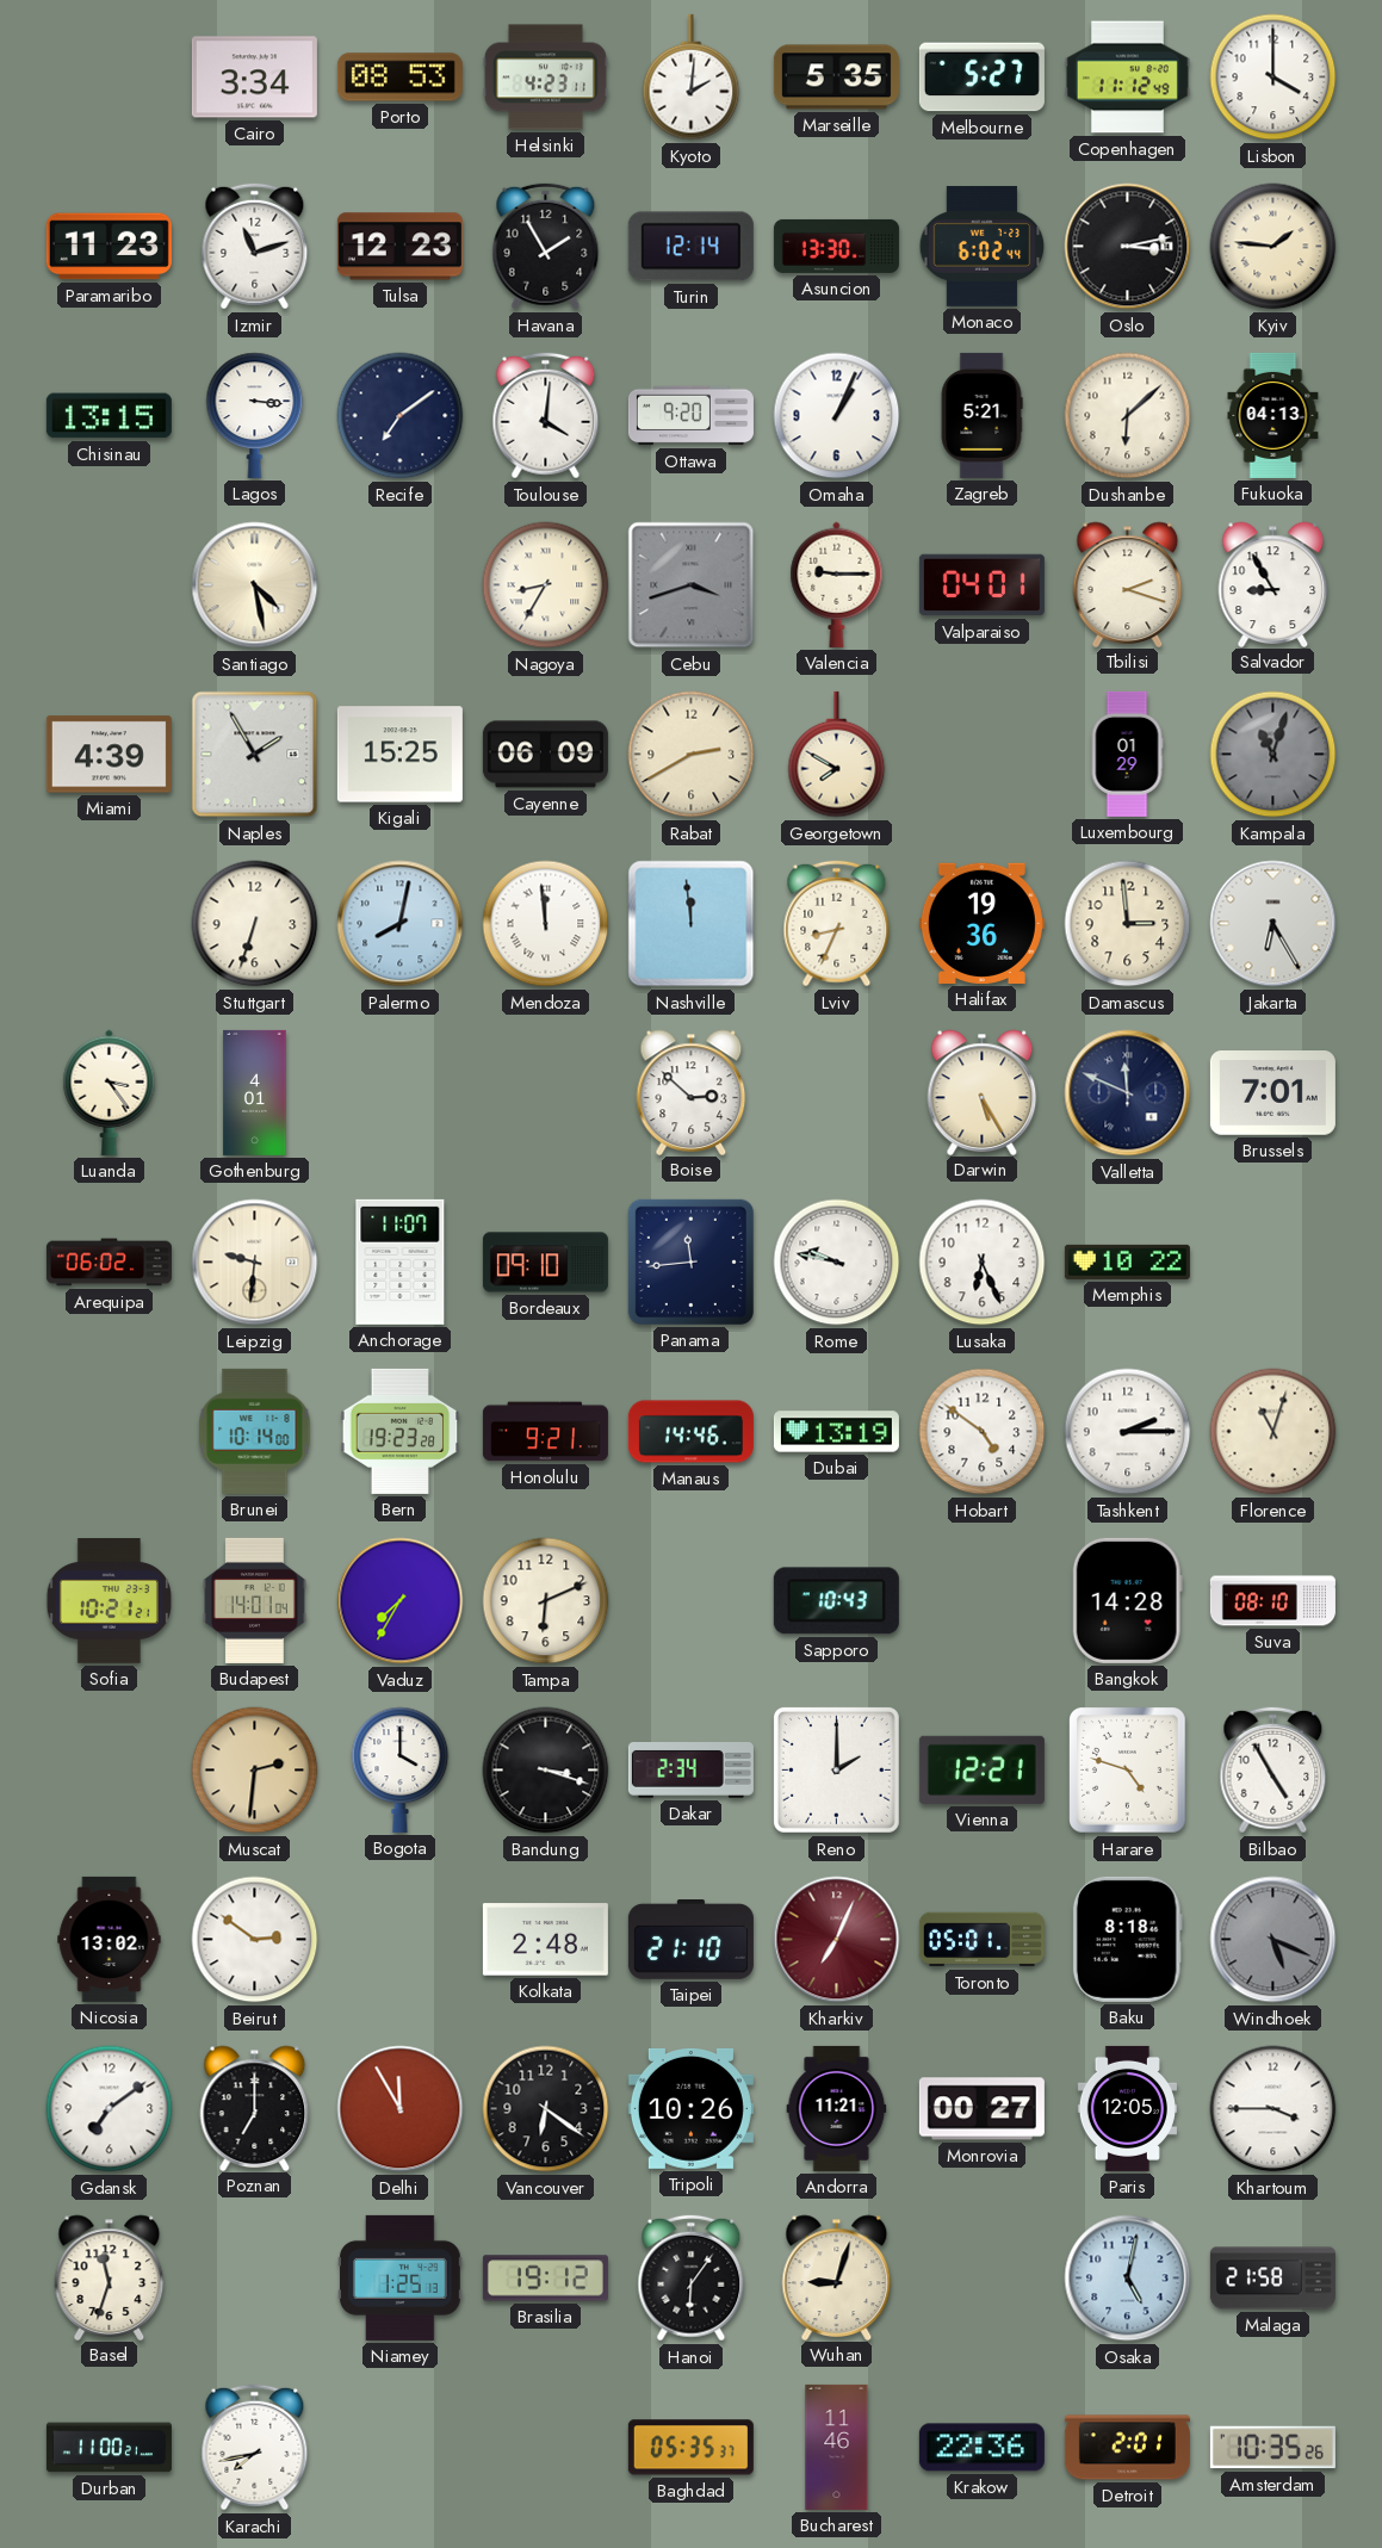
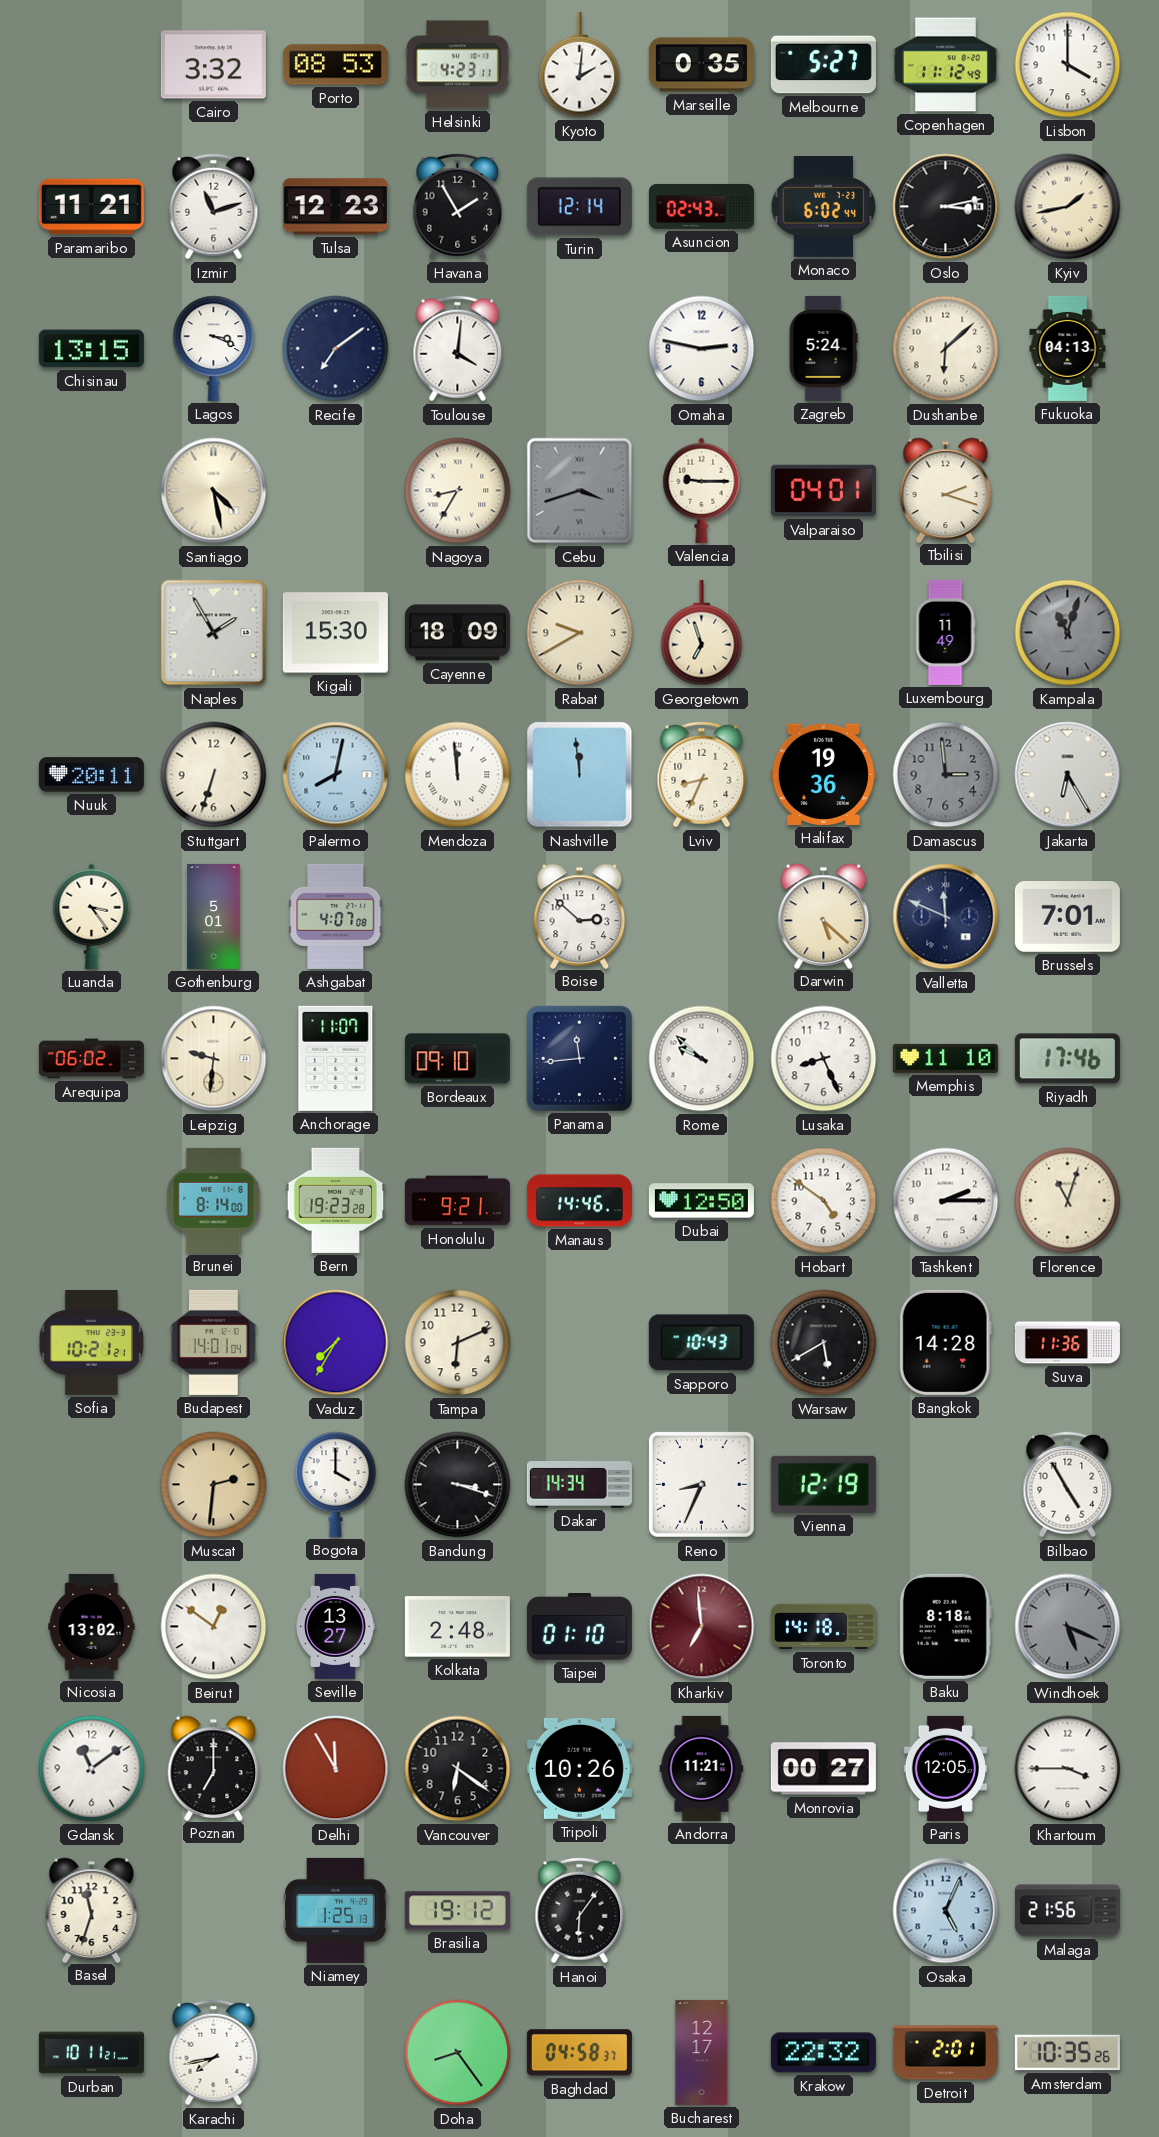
Cairo: 3:34 -> 3:32
Marseille: 5:35 -> 0:35
Paramaribo: 11:23 -> 11:21
Asuncion: 13:30 -> 02:43
Kyiv: 1:46 -> 1:43
Lagos: 3:16 -> 3:19
Ottawa: 9:20 -> none
Omaha: 1:04 -> 2:47
Zagreb: 5:21 -> 5:24
Salvador: 8:55 -> none
Miami: 4:39 -> none
Kigali: 15:25 -> 15:30
Cayenne: 06:09 -> 18:09
Rabat: 2:40 -> 9:40
Georgetown: 7:50 -> 6:57
Luxembourg: 01:29 -> 11:49
Nuuk: none -> 20:11
Damascus dial: cream -> grey
Gothenburg: 4:01 -> 5:01
Ashgabat: none -> 4:07
Darwin: 5:25 -> 5:22
Rome: 9:47 -> 9:52
Lusaka: 6:26 -> 8:26
Memphis: 10:22 -> 11:10
Riyadh: none -> 17:46
Brunei: 10:14 -> 8:14
Dubai: 13:19 -> 12:50
Warsaw: none -> 5:40
Suva: 08:10 -> 11:36
Dakar: 2:34 -> 14:34
Reno: 2:00 -> 8:34
Vienna: 12:21 -> 12:19
Harare: 4:48 -> none
Beirut: 2:51 -> 12:51
Seville: none -> 13:27
Taipei: 21:10 -> 01:10
Kharkiv: 7:04 -> 6:59
Toronto: 05:01 -> 14:18
Gdansk: 7:09 -> 11:09
Wuhan: 9:03 -> none
Osaka: 5:02 -> 5:04
Malaga: 21:58 -> 21:56
Durban: 11:00 -> 10:11
Doha: none -> 8:24
Baghdad: 05:35 -> 04:58
Bucharest: 11:46 -> 12:17
Krakow: 22:36 -> 22:32
